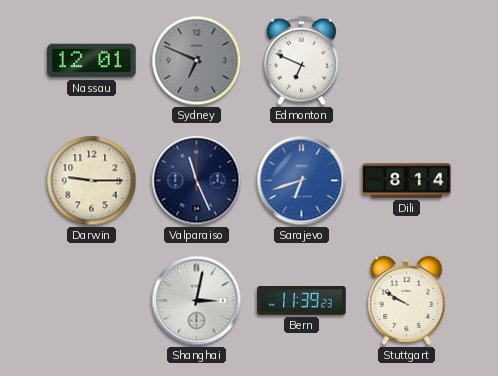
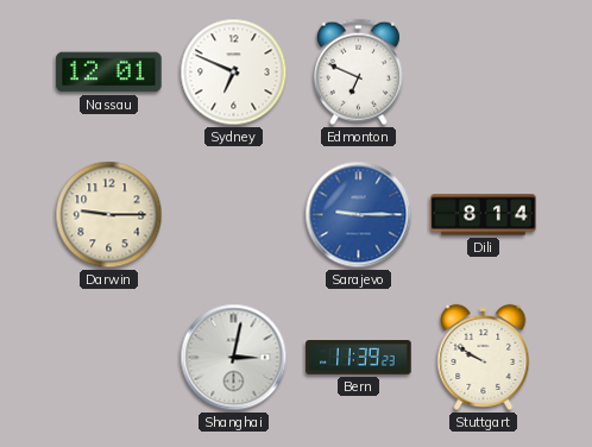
Sydney dial: grey -> white
Valparaiso: 11:26 -> none
Sarajevo: 6:42 -> 9:15
